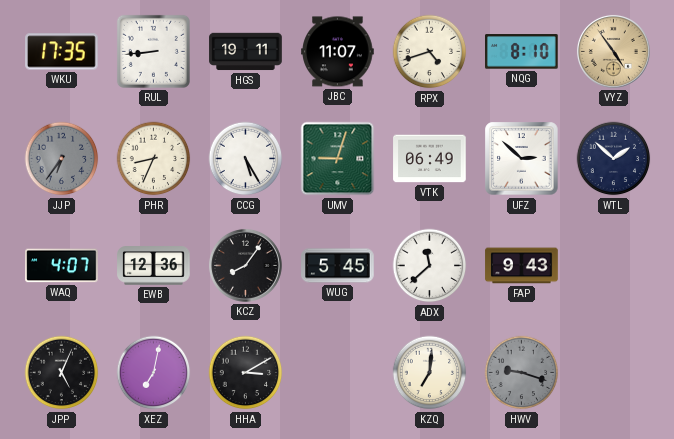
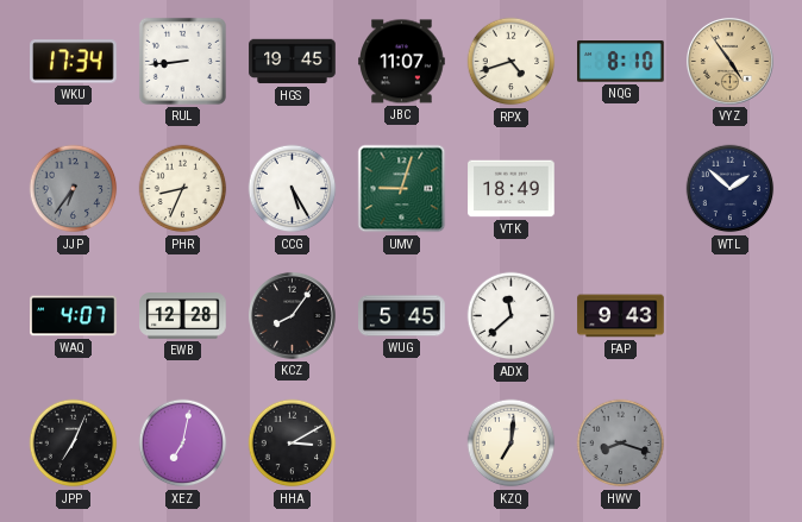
WKU: 17:35 -> 17:34
HGS: 19:11 -> 19:45
VTK: 06:49 -> 18:49
UFZ: 2:52 -> none
EWB: 12:36 -> 12:28
JPP: 5:04 -> 7:04
HWV: 9:18 -> 8:18
